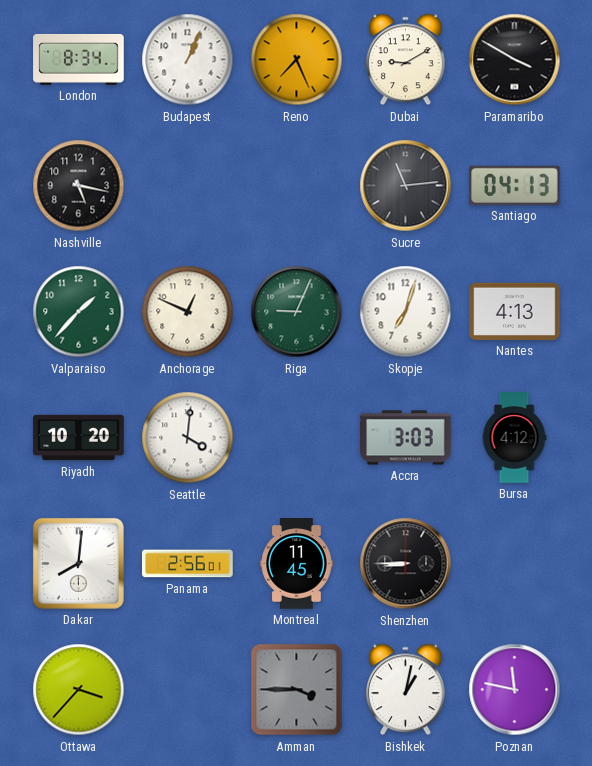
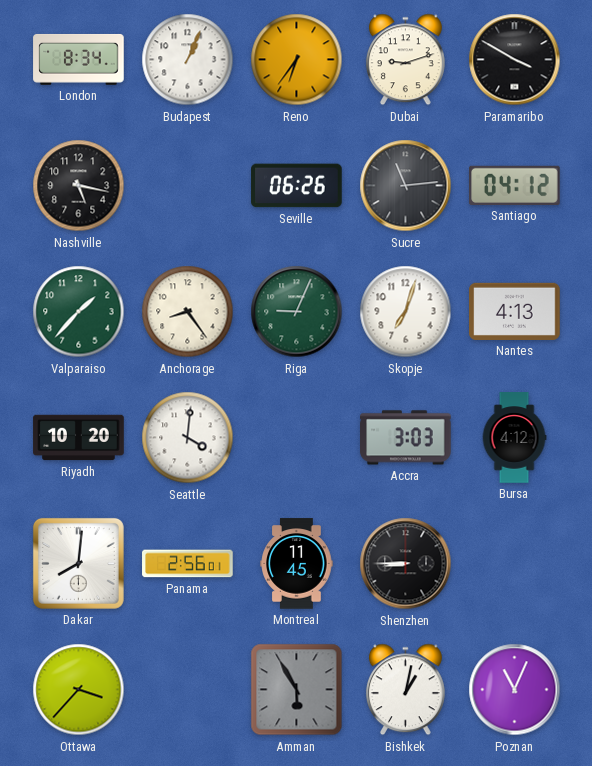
Reno: 7:26 -> 6:36
Dubai: 9:10 -> 9:12
Seville: none -> 06:26
Santiago: 04:13 -> 04:12
Anchorage: 12:49 -> 8:24
Amman: 3:45 -> 5:55
Poznan: 11:47 -> 11:04
